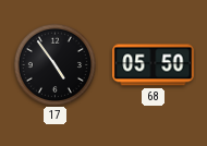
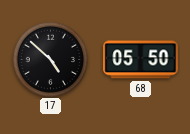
17: 4:54 -> 4:52
